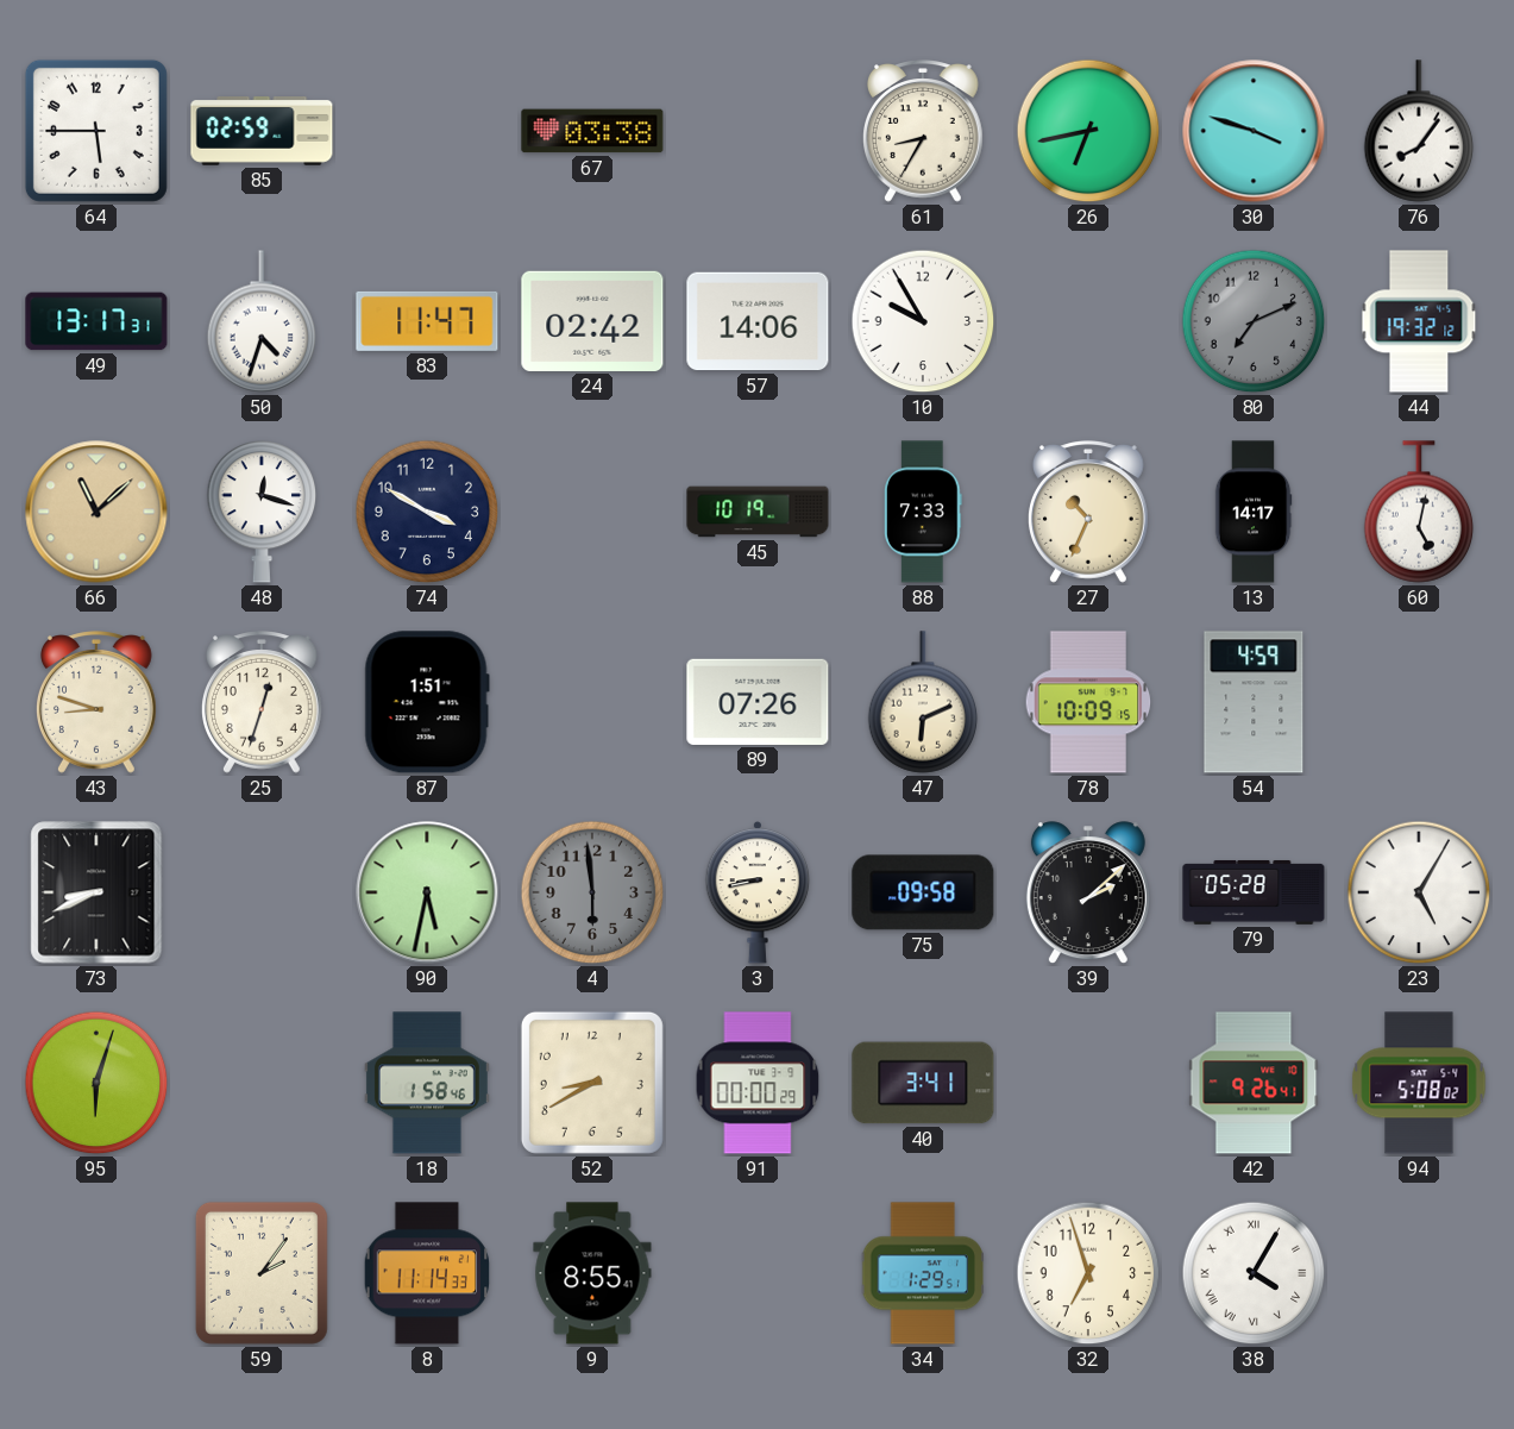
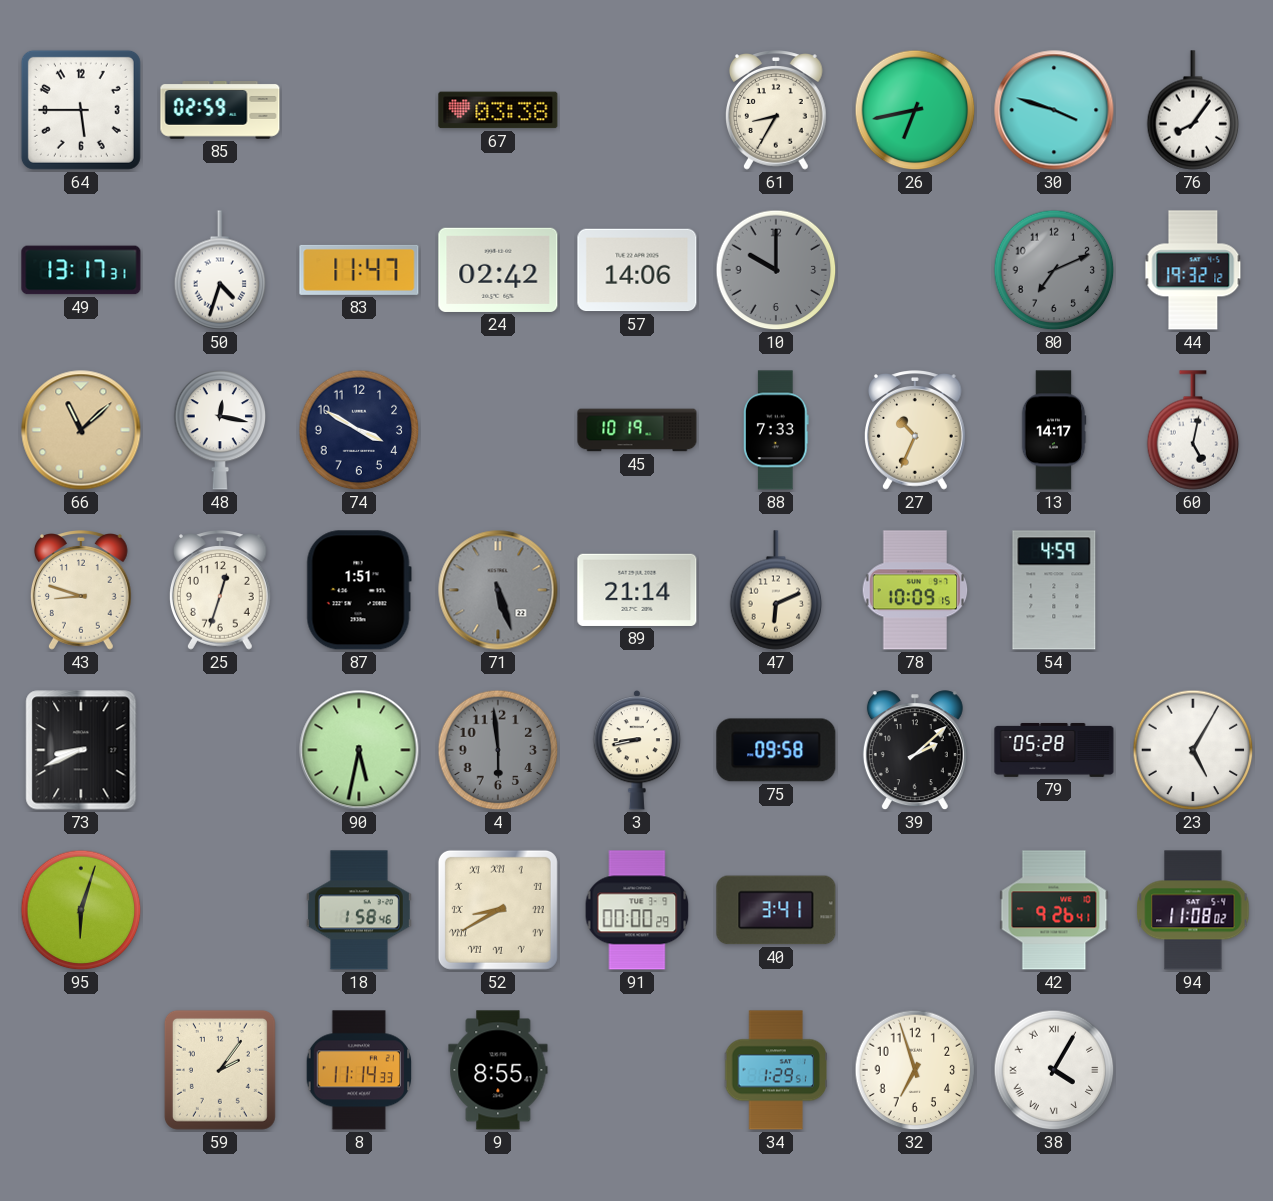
10: 9:55 -> 10:00
10 dial: white -> grey
48: 12:18 -> 12:17
71: none -> 5:27
89: 07:26 -> 21:14
52 numerals: Arabic -> Roman
94: 5:08 -> 11:08
